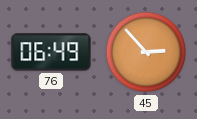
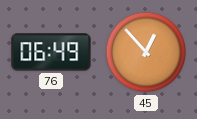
45: 2:53 -> 12:53
